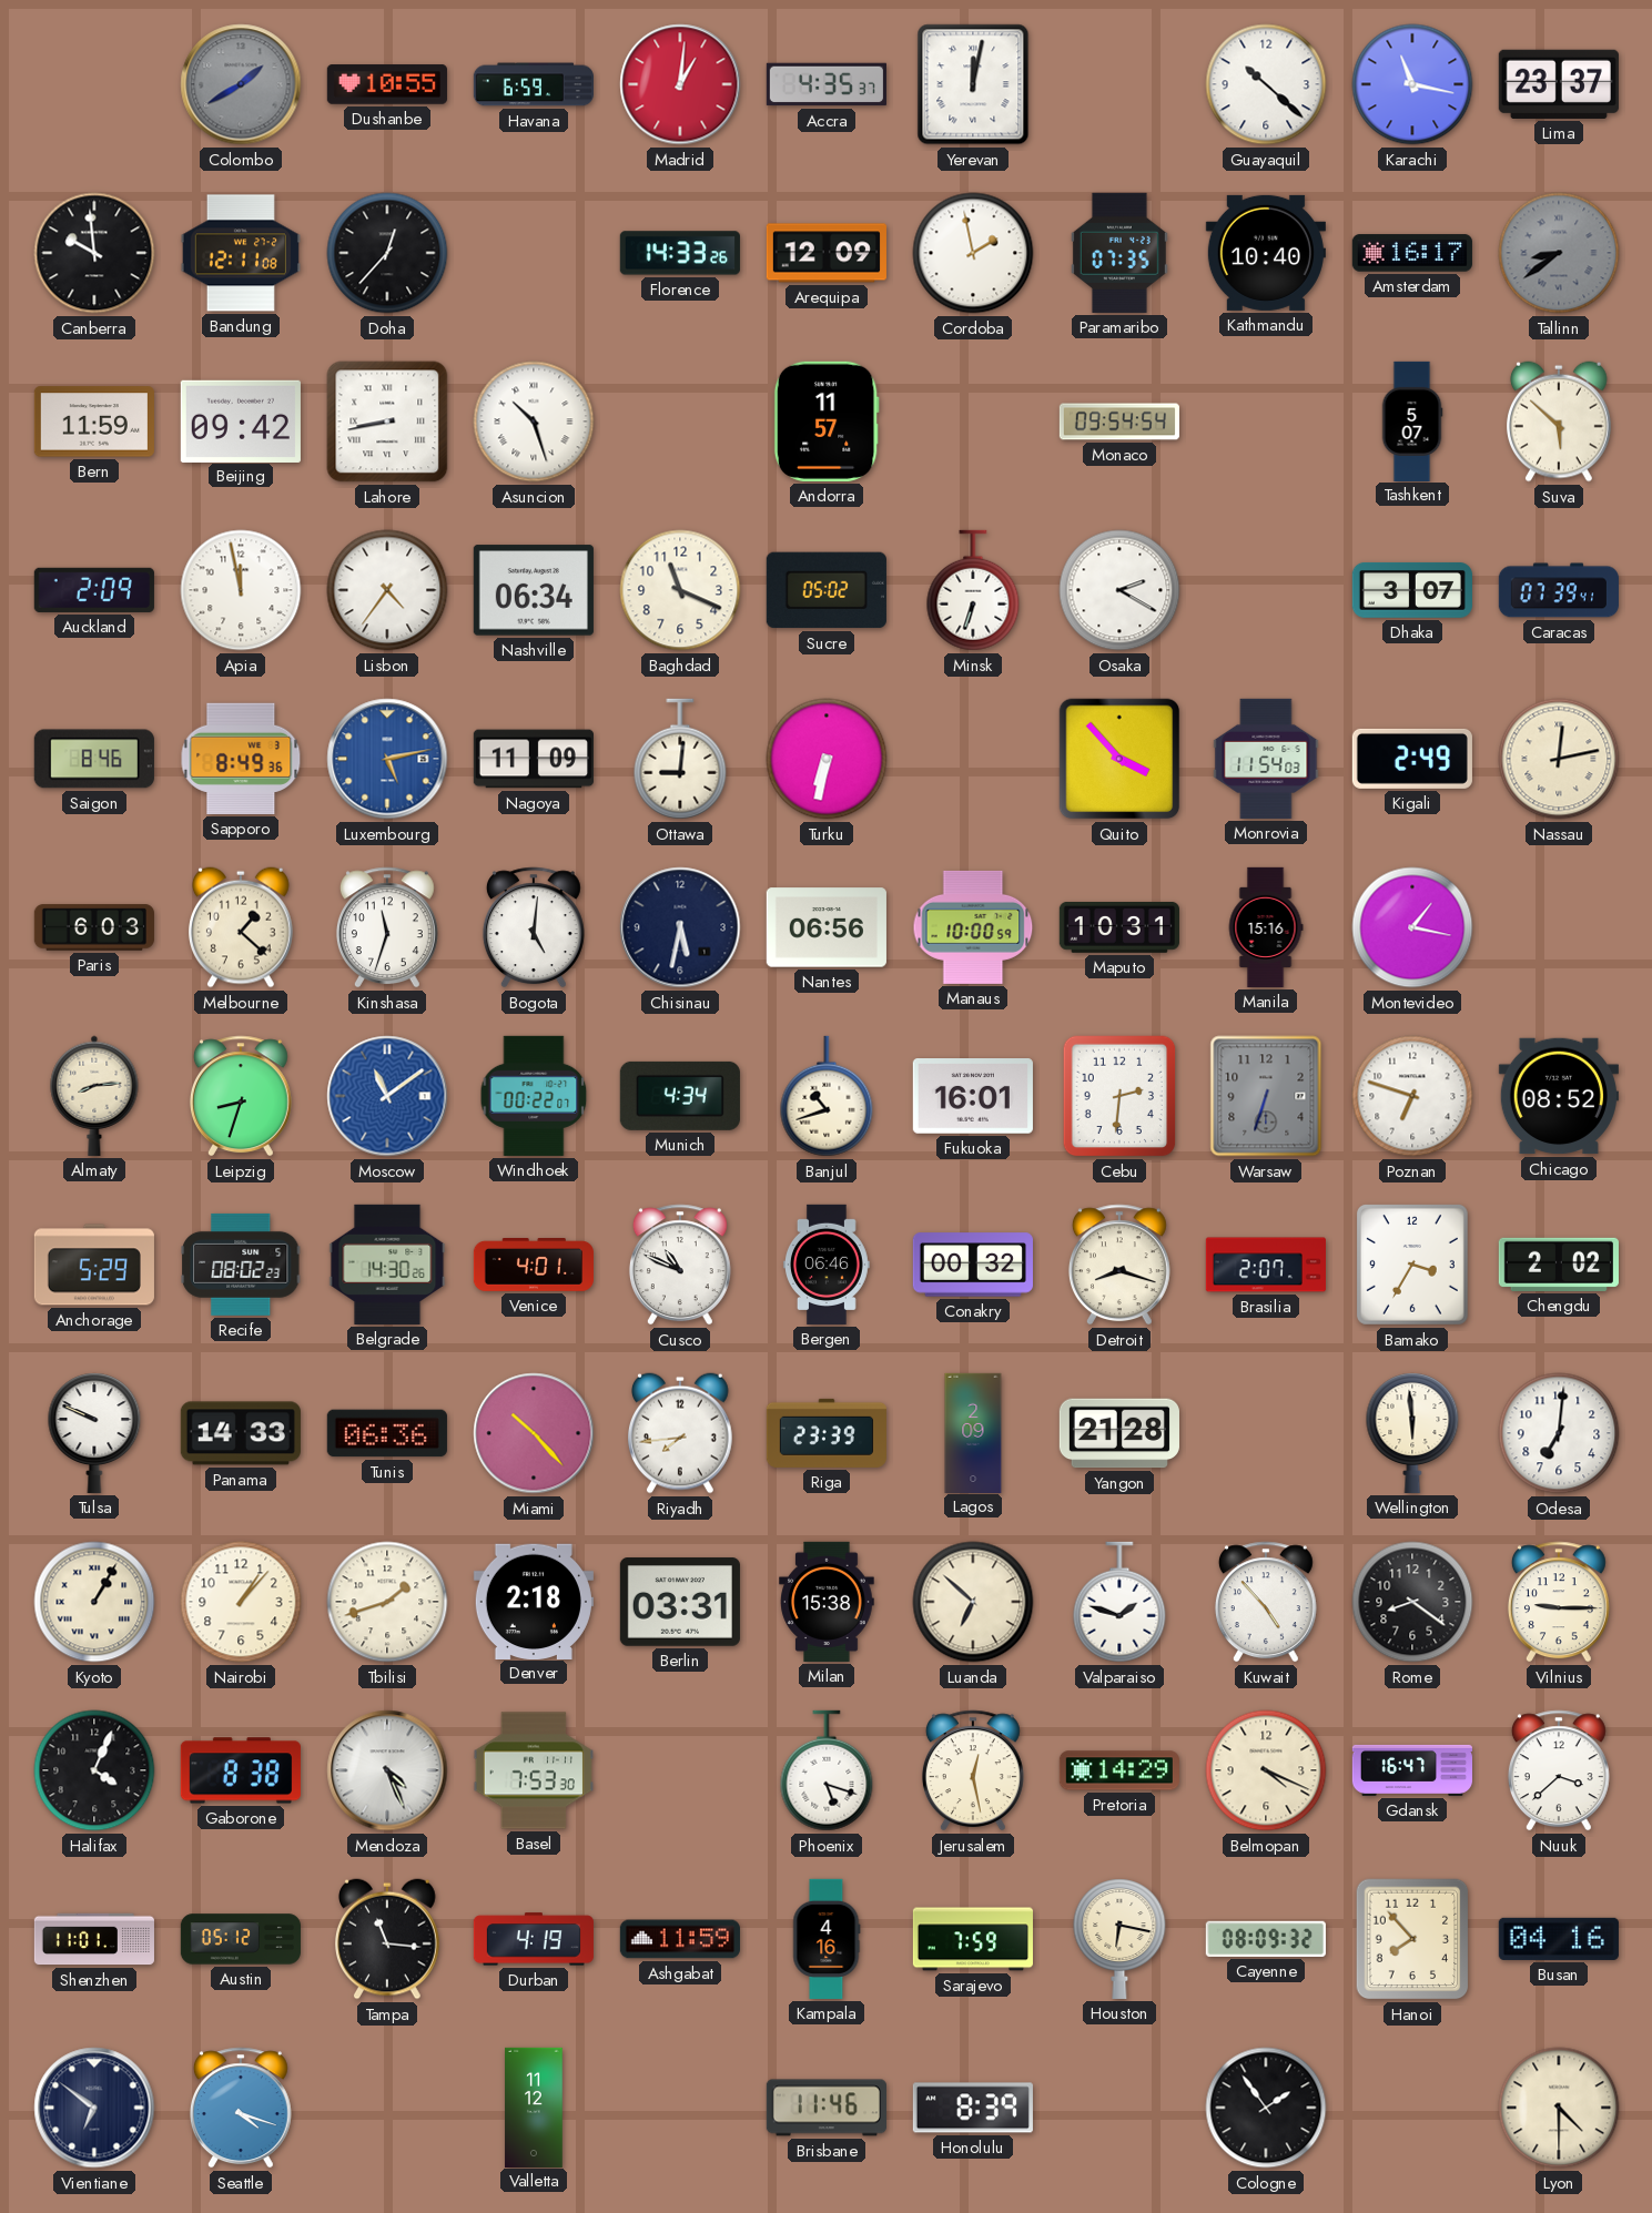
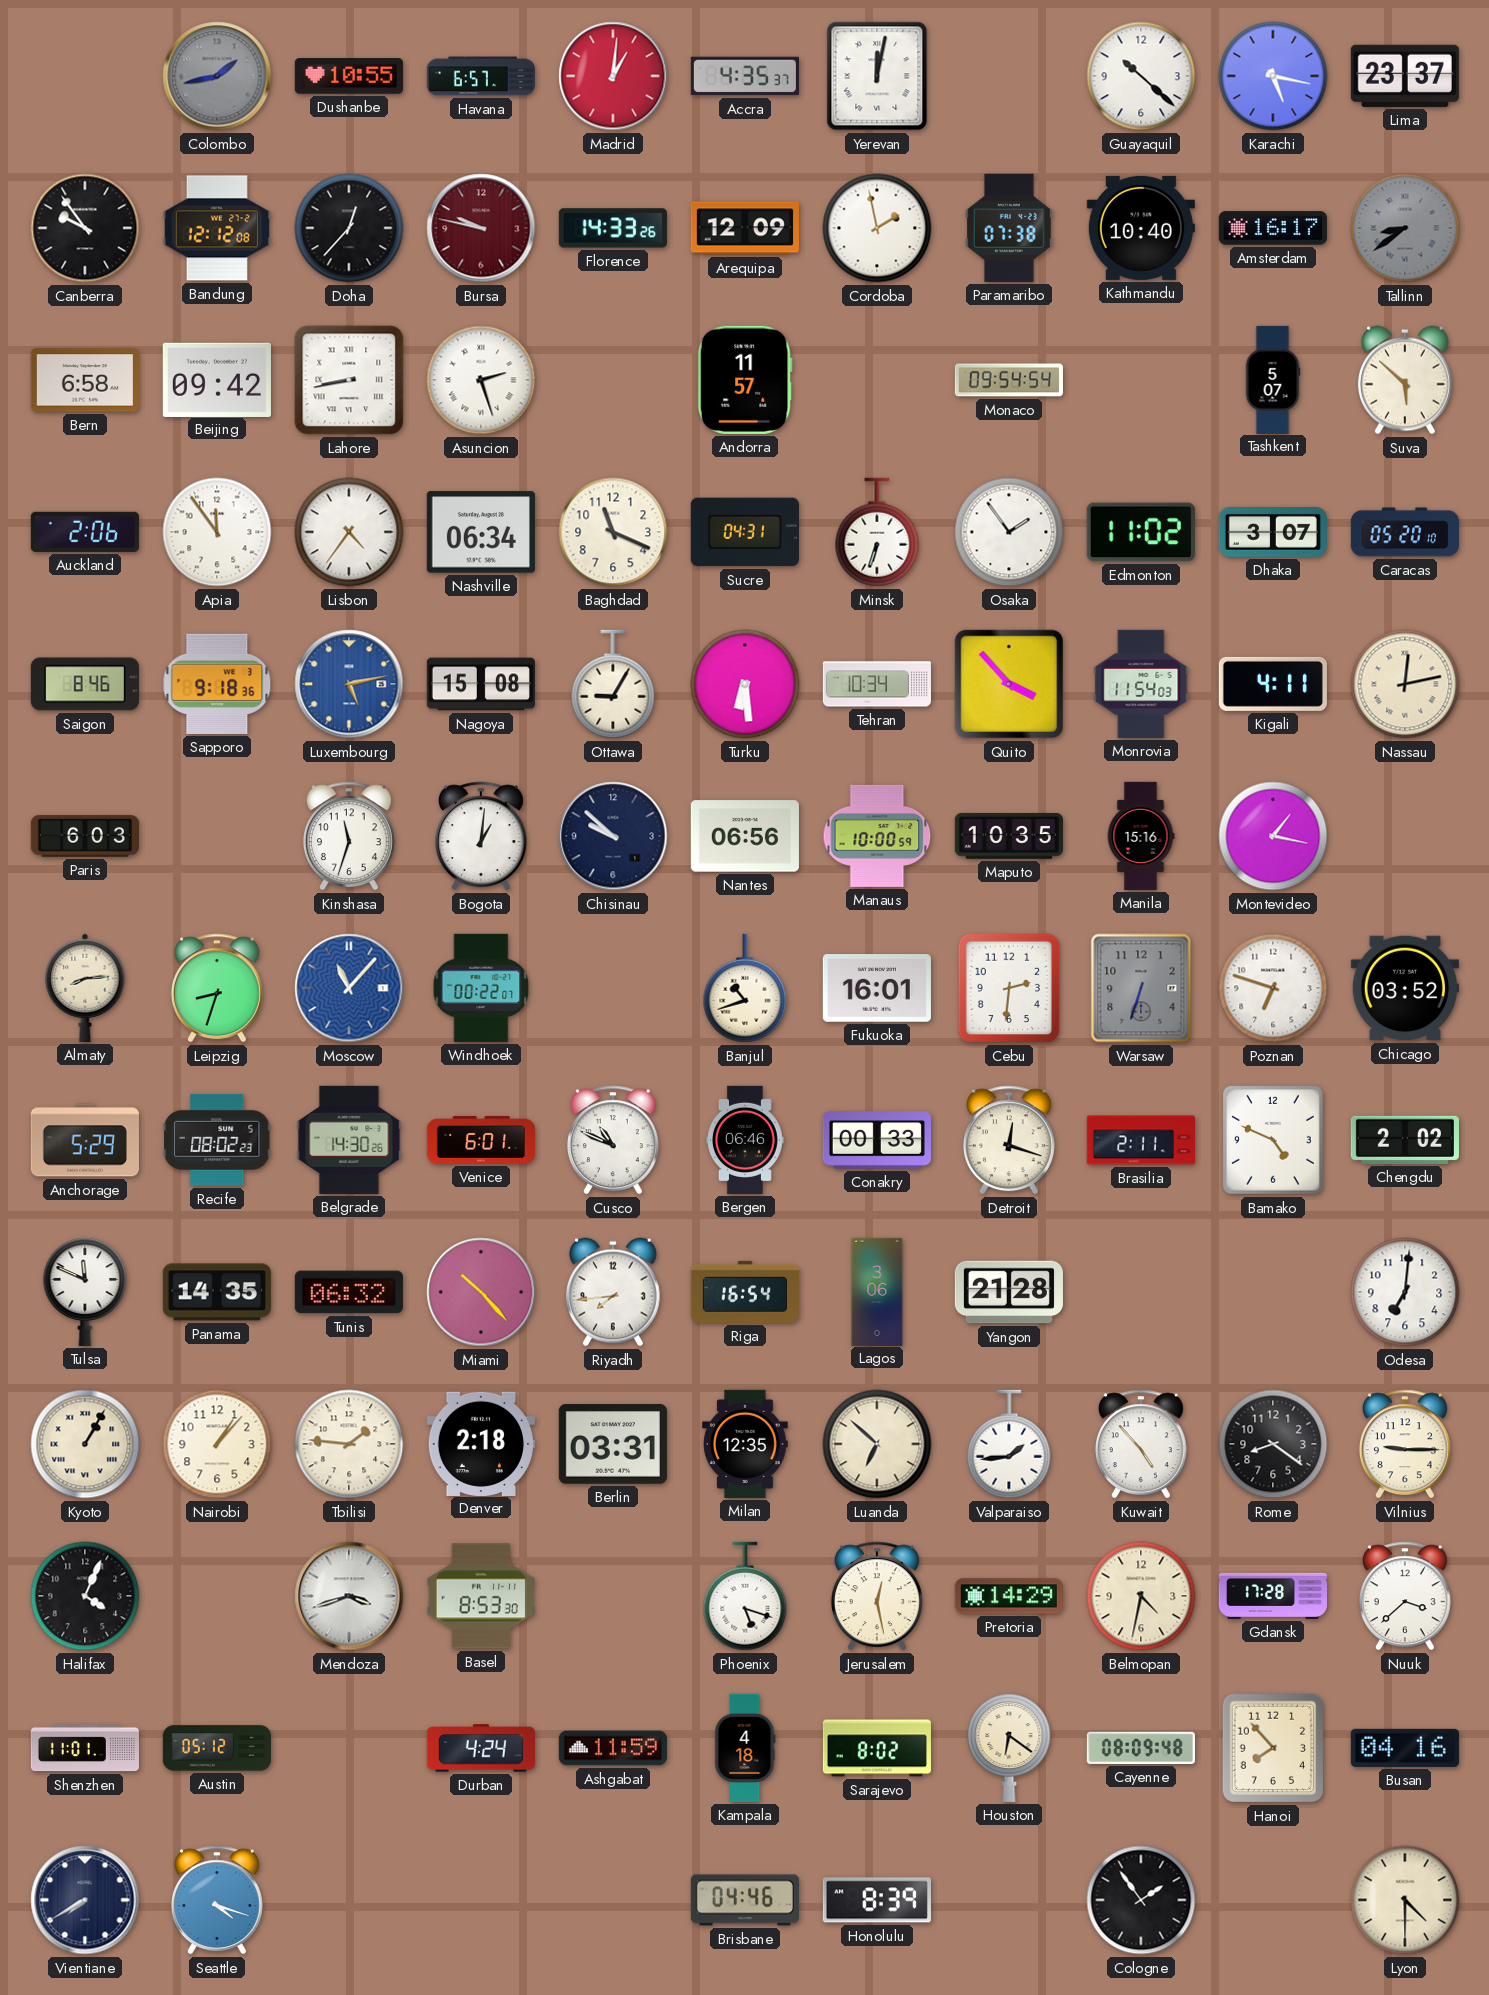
Colombo: 1:40 -> 1:43
Havana: 6:59 -> 6:57
Karachi: 11:17 -> 5:17
Canberra: 9:59 -> 9:54
Bandung: 12:11 -> 12:12
Bursa: none -> 9:47
Paramaribo: 07:35 -> 07:38
Bern: 11:59 -> 6:58
Asuncion: 10:27 -> 2:27
Auckland: 2:09 -> 2:06
Apia: 11:58 -> 11:54
Sucre: 05:02 -> 04:31
Osaka: 2:20 -> 1:54
Edmonton: none -> 11:02
Caracas: 07:39 -> 05:20
Sapporo: 8:49 -> 9:18
Nagoya: 11:09 -> 15:08
Ottawa: 9:01 -> 9:05
Turku: 6:32 -> 6:29
Tehran: none -> 10:34
Kigali: 2:49 -> 4:11
Melbourne: 1:22 -> none
Bogota: 5:01 -> 1:01
Chisinau: 5:32 -> 9:52
Maputo: 10:31 -> 10:35
Moscow: 11:09 -> 11:07
Munich: 4:34 -> none
Chicago: 08:52 -> 03:52
Venice: 4:01 -> 6:01
Conakry: 00:32 -> 00:33
Detroit: 8:18 -> 12:18
Brasilia: 2:07 -> 2:11
Bamako: 3:35 -> 4:49
Tulsa: 9:49 -> 11:49
Panama: 14:33 -> 14:35
Tunis: 06:36 -> 06:32
Riga: 23:39 -> 16:54
Lagos: 2:09 -> 3:06
Wellington: 5:59 -> none
Tbilisi: 1:42 -> 1:46
Milan: 15:38 -> 12:35
Valparaiso: 1:48 -> 1:44
Gaborone: 8:38 -> none
Mendoza: 4:26 -> 3:42
Basel: 7:53 -> 8:53
Belmopan: 4:19 -> 4:32
Gdansk: 16:47 -> 17:28
Tampa: 11:16 -> none
Durban: 4:19 -> 4:24
Kampala: 4:16 -> 4:18
Sarajevo: 7:59 -> 8:02
Houston: 6:17 -> 6:21
Cayenne: 08:09:32 -> 08:09:48
Vientiane: 6:51 -> 7:40
Valletta: 11:12 -> none
Brisbane: 11:46 -> 04:46
